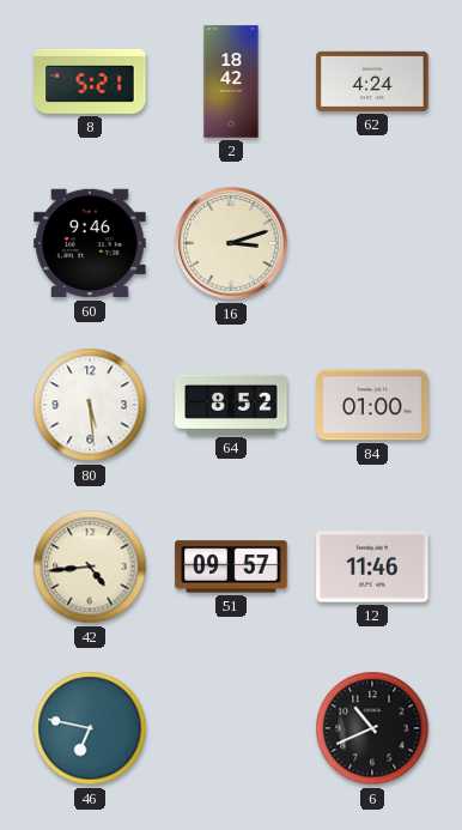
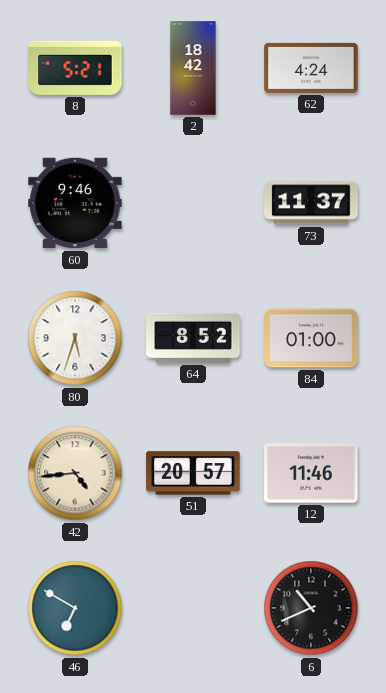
16: 3:12 -> none
73: none -> 11:37
80: 5:29 -> 5:33
51: 09:57 -> 20:57
46: 6:47 -> 6:50
